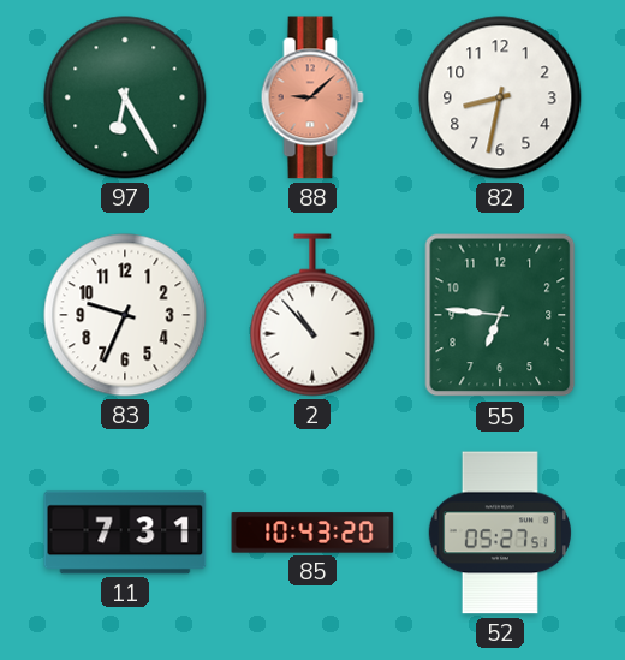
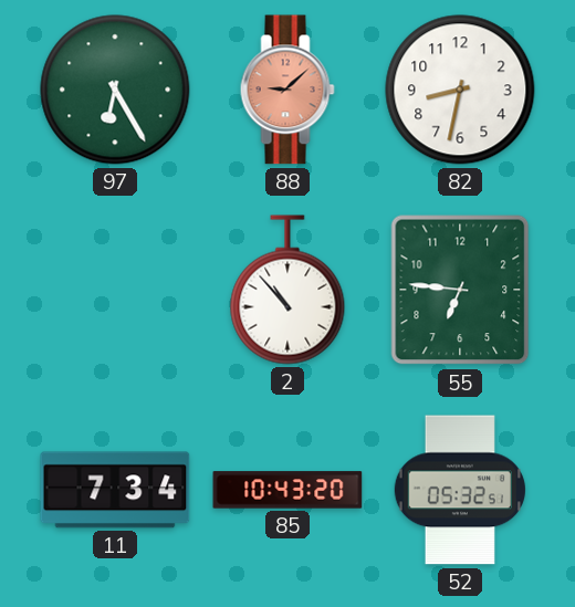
83: 9:34 -> none
11: 7:31 -> 7:34
52: 05:27 -> 05:32
